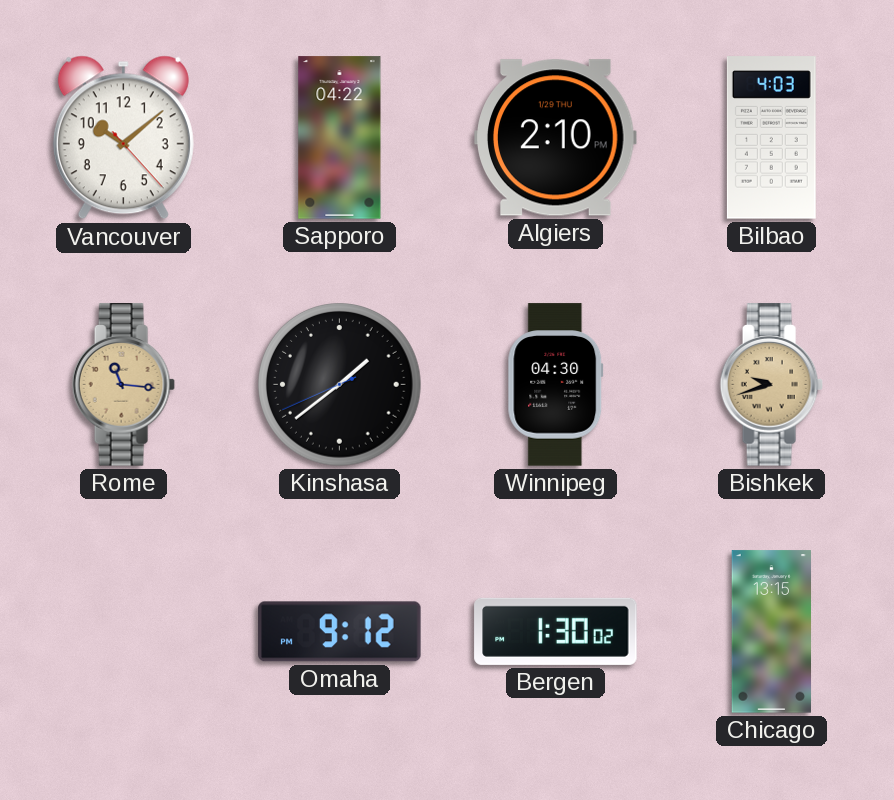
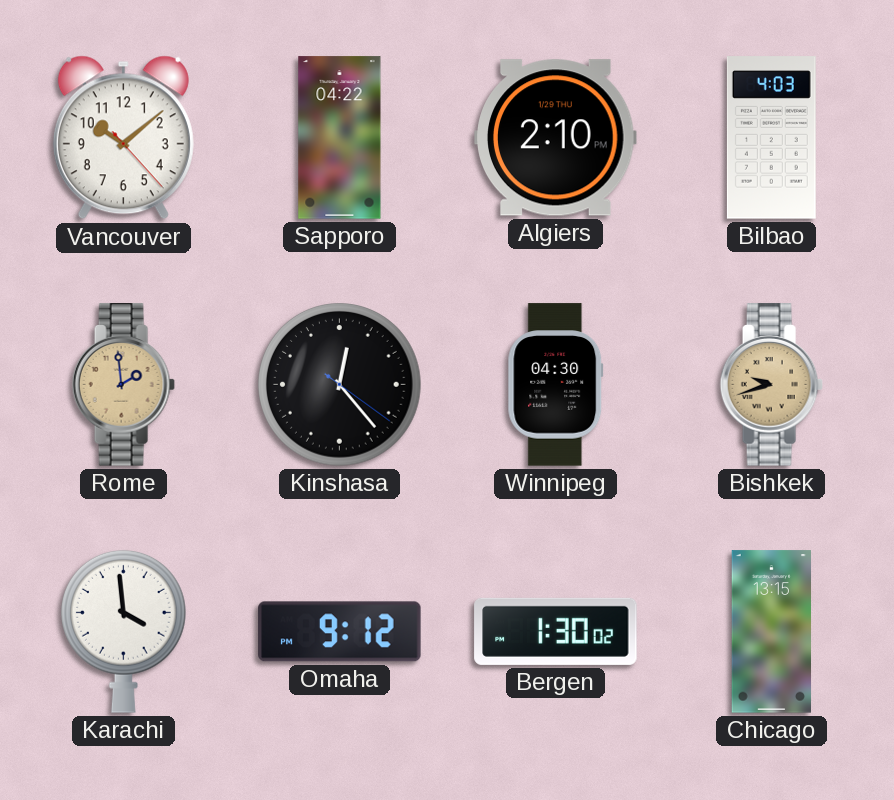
Rome: 11:16 -> 1:59
Kinshasa: 1:38 -> 12:23
Karachi: none -> 3:59
